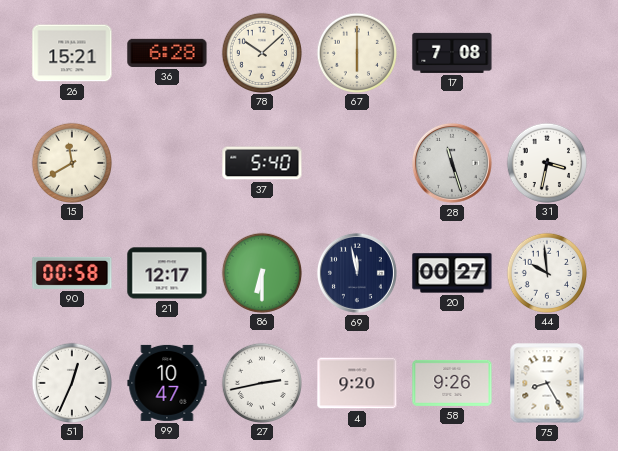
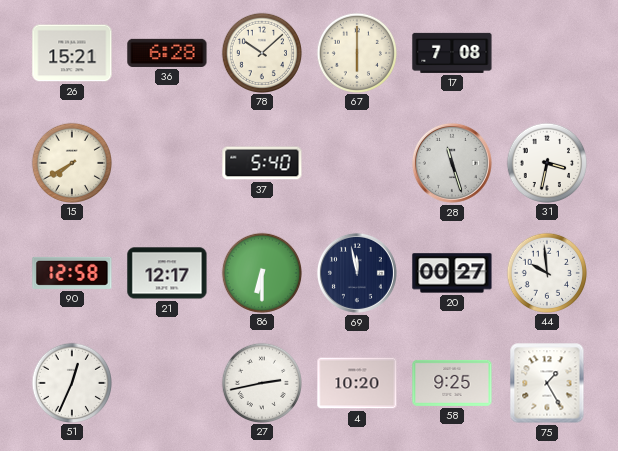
15: 11:40 -> 7:40
90: 00:58 -> 12:58
99: 10:47 -> none
4: 9:20 -> 10:20
58: 9:26 -> 9:25
75: 8:25 -> 1:25
